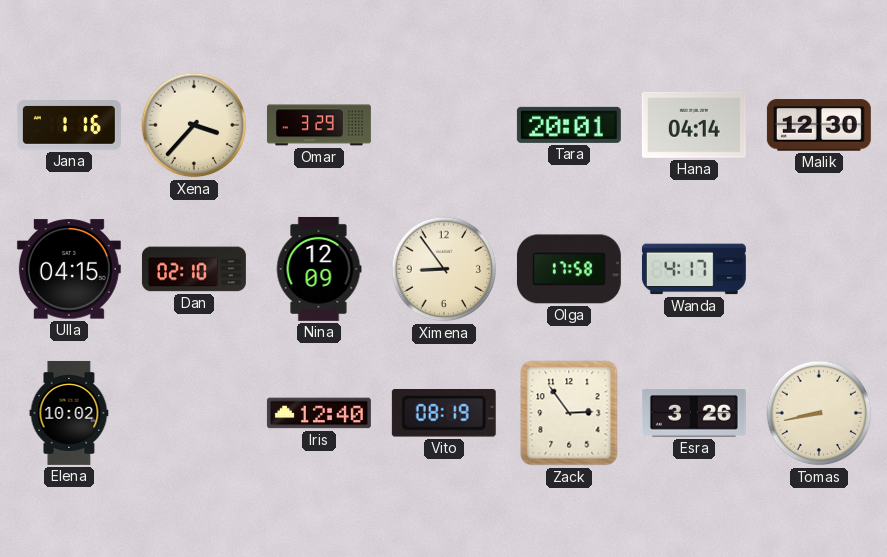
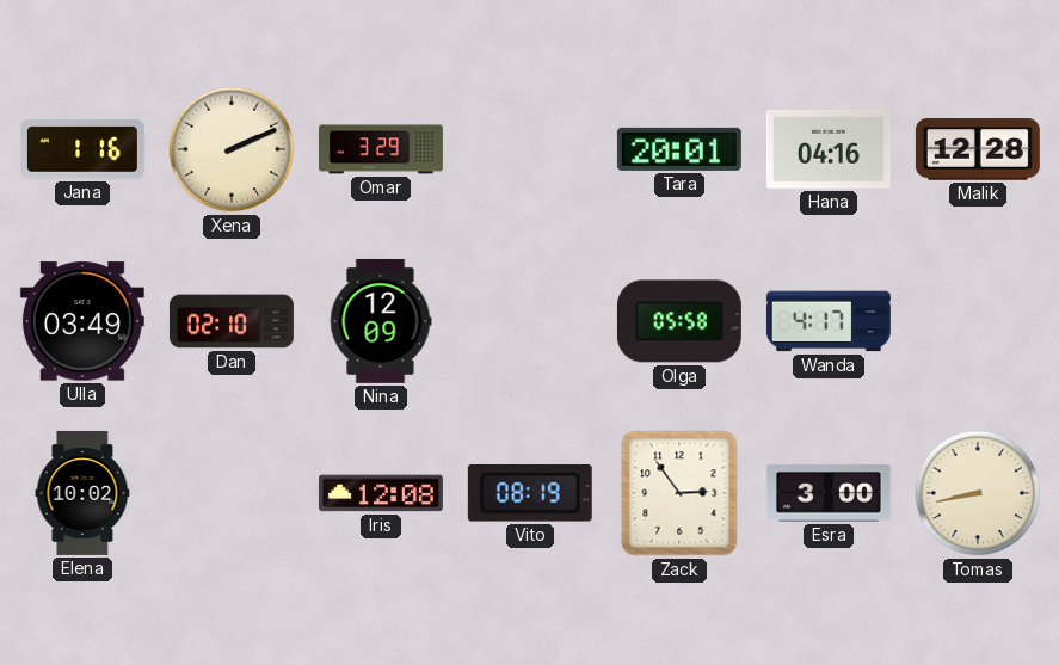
Xena: 3:37 -> 2:11
Hana: 04:14 -> 04:16
Malik: 12:30 -> 12:28
Ulla: 04:15 -> 03:49
Ximena: 8:54 -> none
Olga: 17:58 -> 05:58
Iris: 12:40 -> 12:08
Esra: 3:26 -> 3:00
